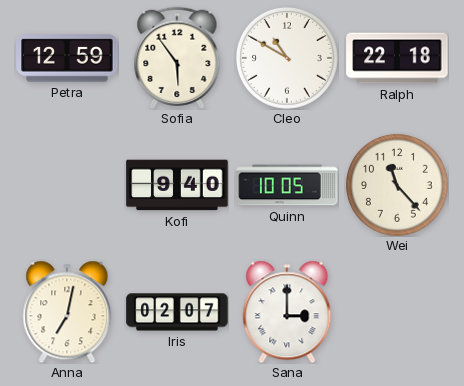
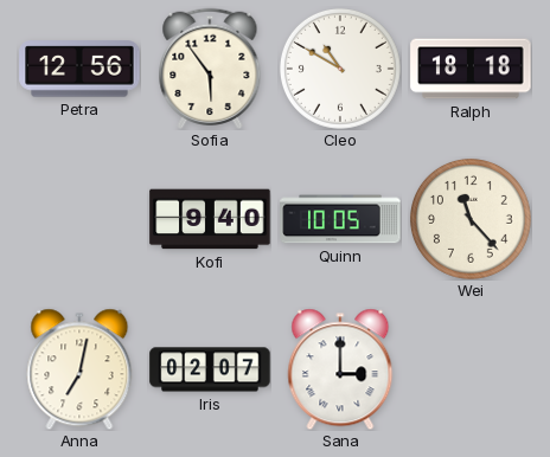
Petra: 12:59 -> 12:56
Ralph: 22:18 -> 18:18
